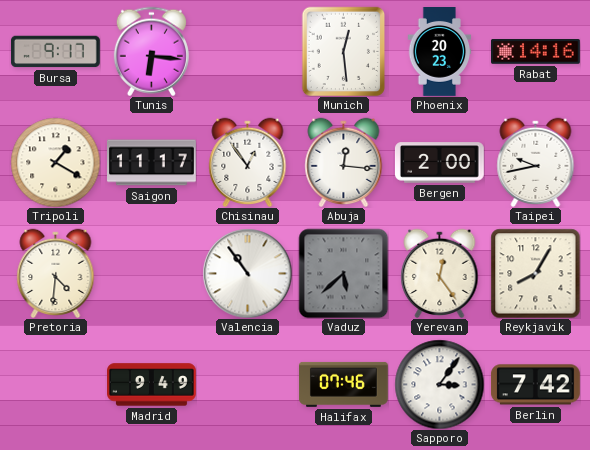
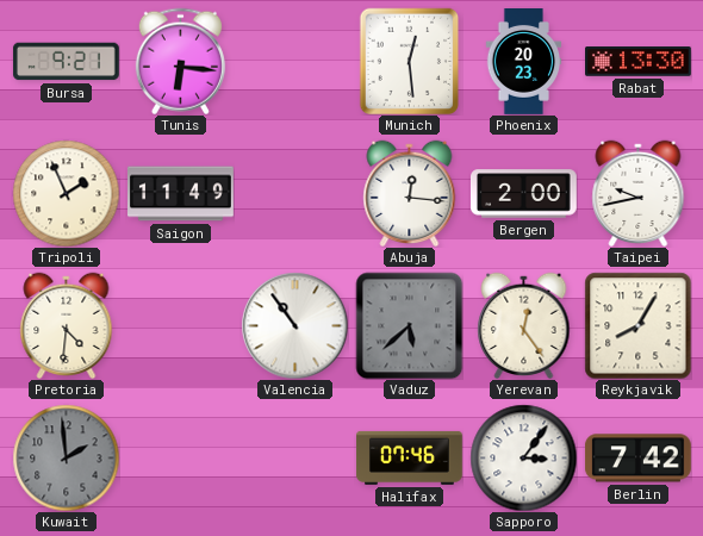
Bursa: 9:17 -> 9:21
Rabat: 14:16 -> 13:30
Tripoli: 1:20 -> 1:56
Saigon: 11:17 -> 11:49
Chisinau: 12:54 -> none
Kuwait: none -> 1:59
Madrid: 9:49 -> none
